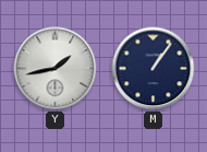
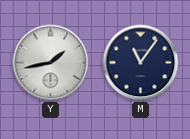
M: 1:06 -> 11:06
